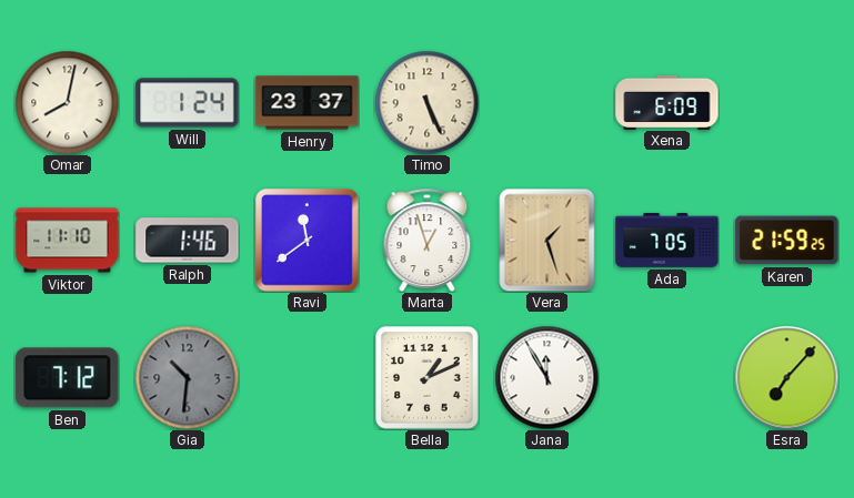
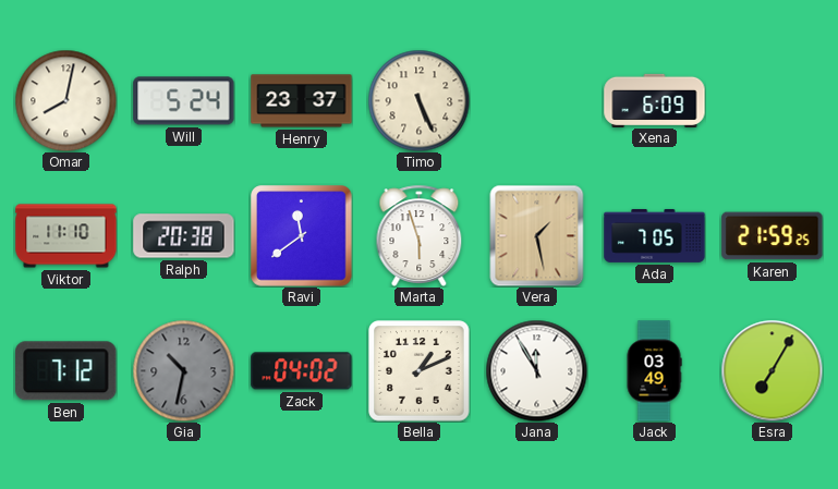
Will: 1:24 -> 5:24
Ralph: 1:46 -> 20:38
Marta: 12:57 -> 5:57
Vera: 1:27 -> 1:28
Gia: 10:31 -> 10:32
Zack: none -> 04:02
Jack: none -> 03:49
Esra: 7:07 -> 7:05
